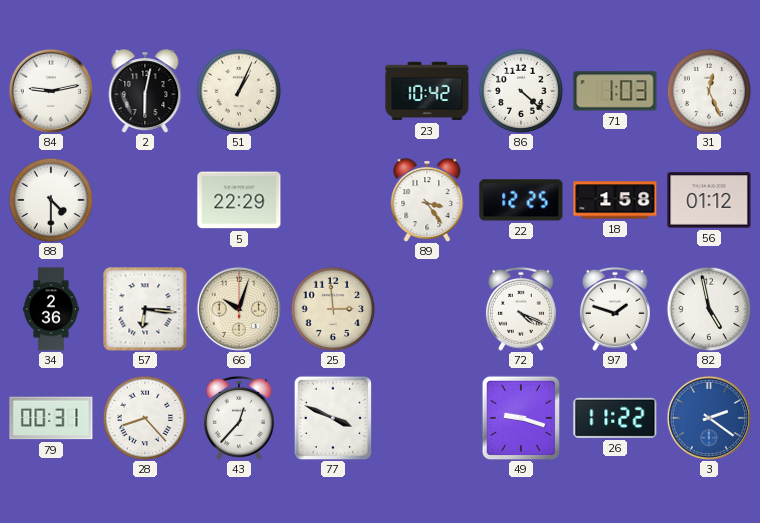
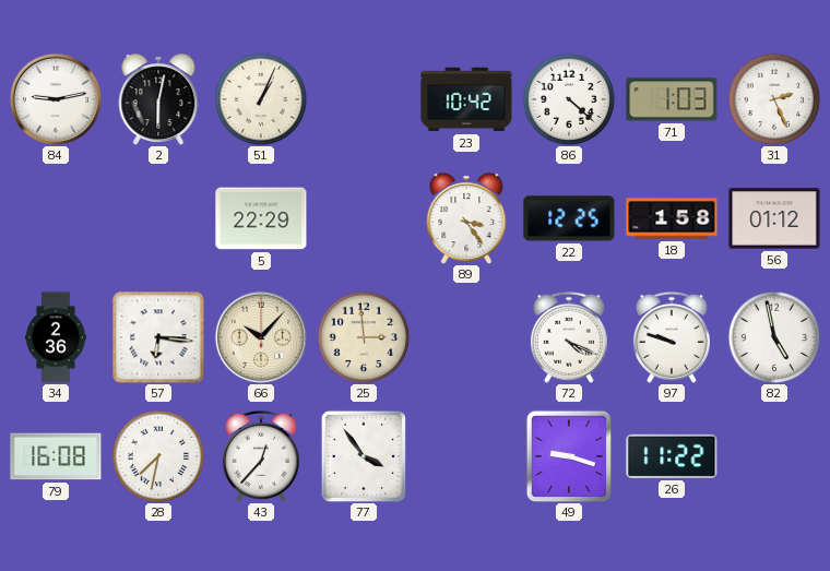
31: 12:26 -> 2:26
88: 4:30 -> none
66: 10:03 -> 10:07
97: 1:48 -> 9:48
79: 00:31 -> 16:08
28: 8:23 -> 7:32
77: 3:49 -> 3:54
3: 2:21 -> none
